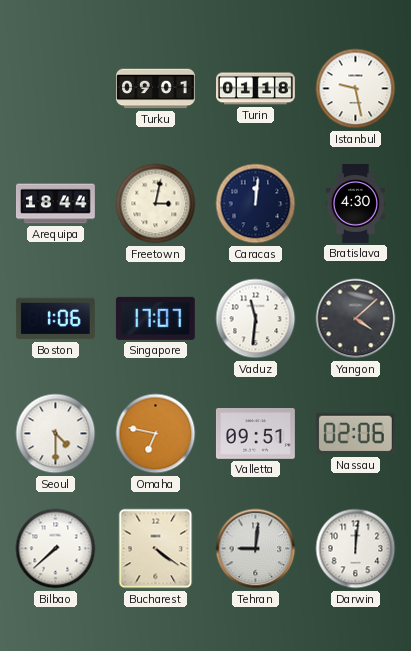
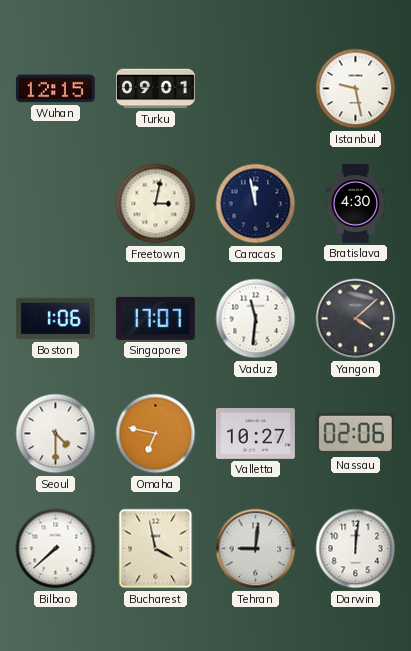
Wuhan: none -> 12:15
Turin: 01:18 -> none
Arequipa: 18:44 -> none
Caracas: 12:01 -> 11:58
Valletta: 09:51 -> 10:27
Bucharest: 4:21 -> 3:58
